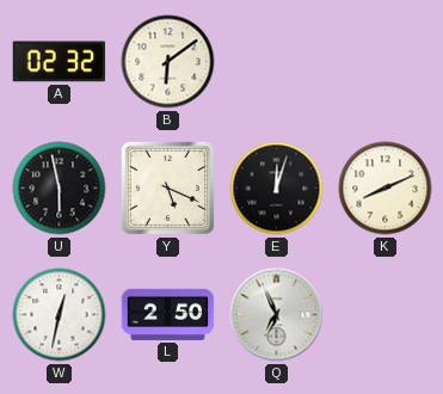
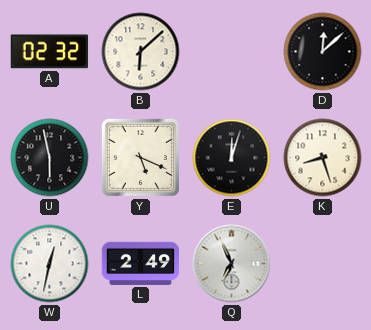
B: 6:09 -> 6:08
D: none -> 12:08
K: 8:11 -> 8:27
L: 2:50 -> 2:49
